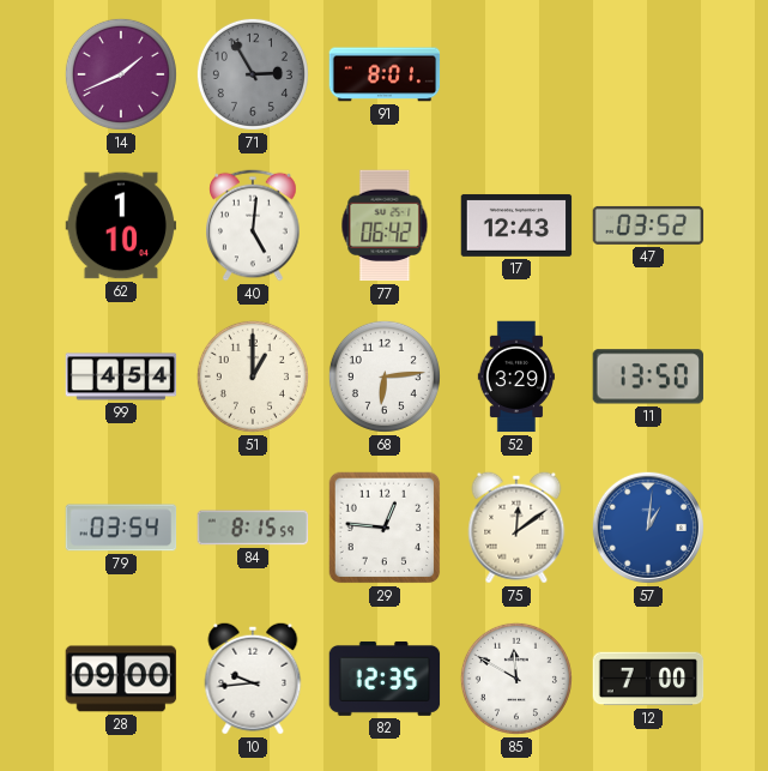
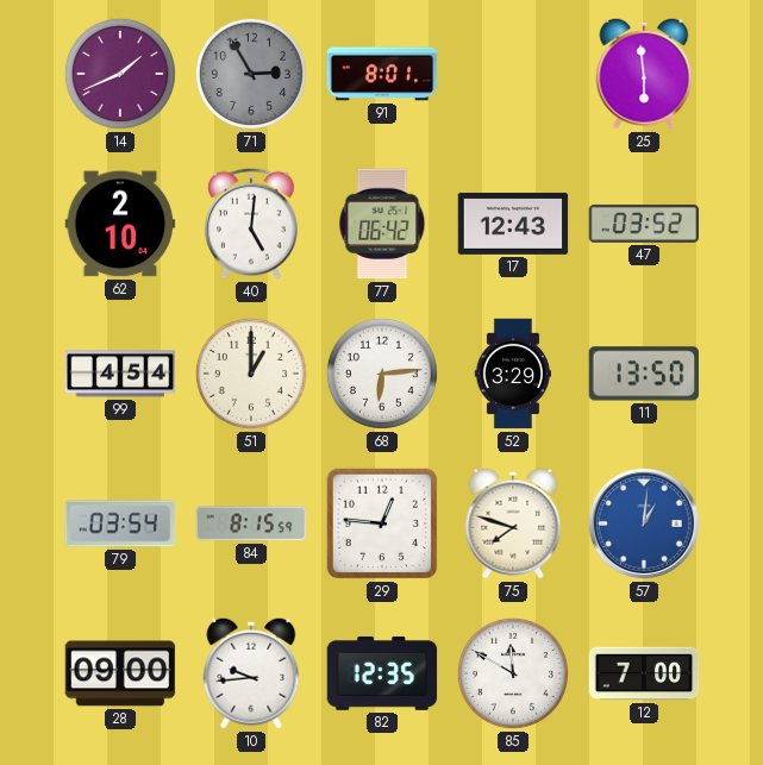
25: none -> 5:59
62: 1:10 -> 2:10
75: 12:09 -> 7:48
